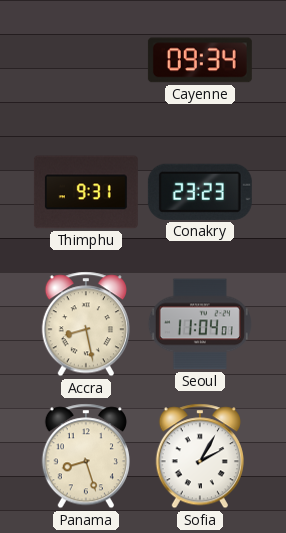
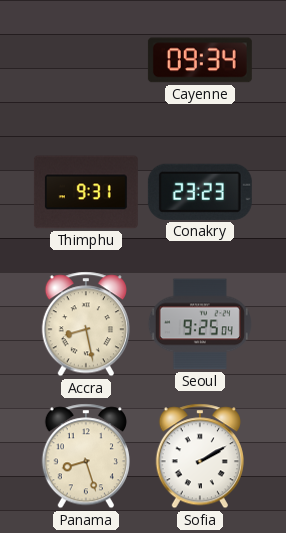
Seoul: 11:04 -> 9:25
Sofia: 2:05 -> 2:10
